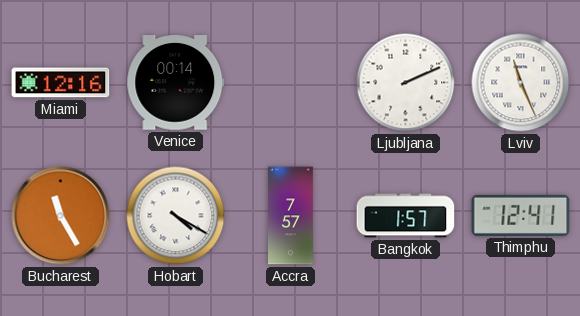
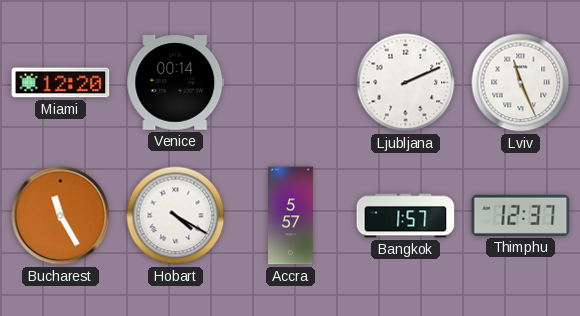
Miami: 12:16 -> 12:20
Accra: 7:57 -> 5:57
Thimphu: 12:41 -> 12:37
